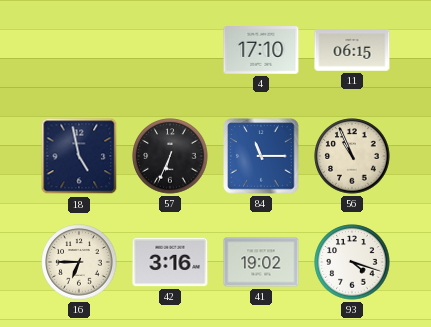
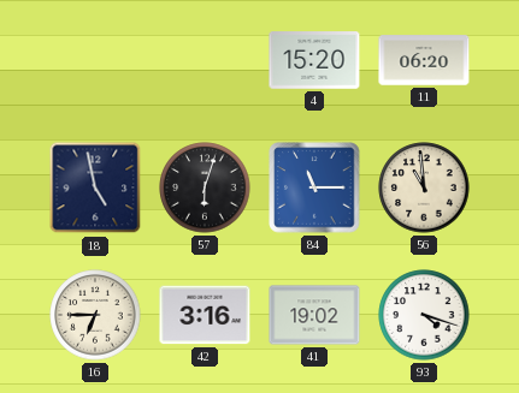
4: 17:10 -> 15:20
11: 06:15 -> 06:20
57: 6:34 -> 6:03
56: 10:56 -> 10:59
